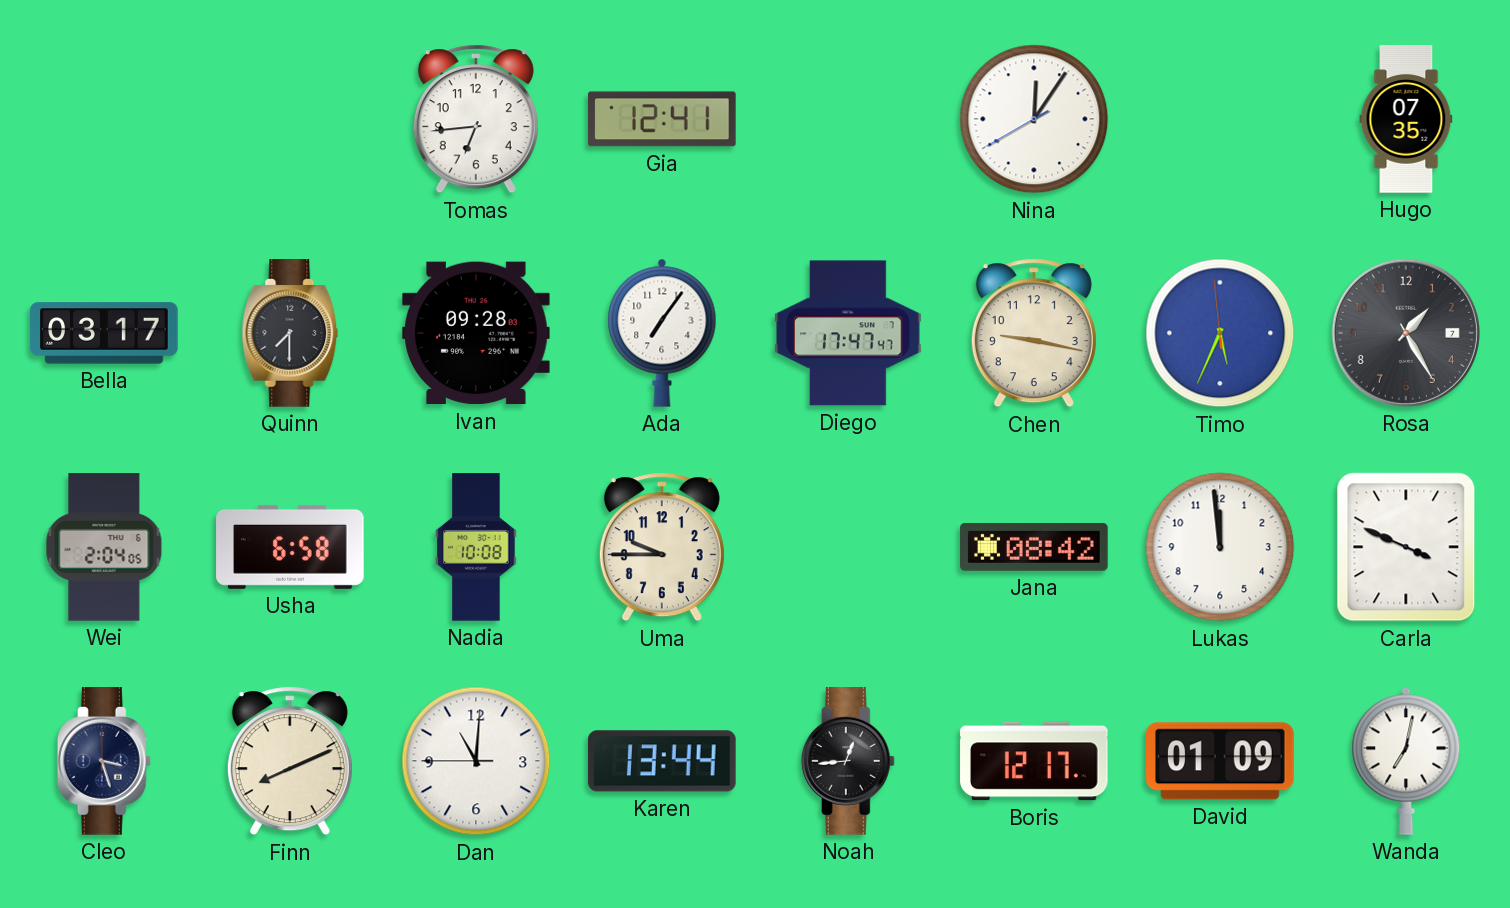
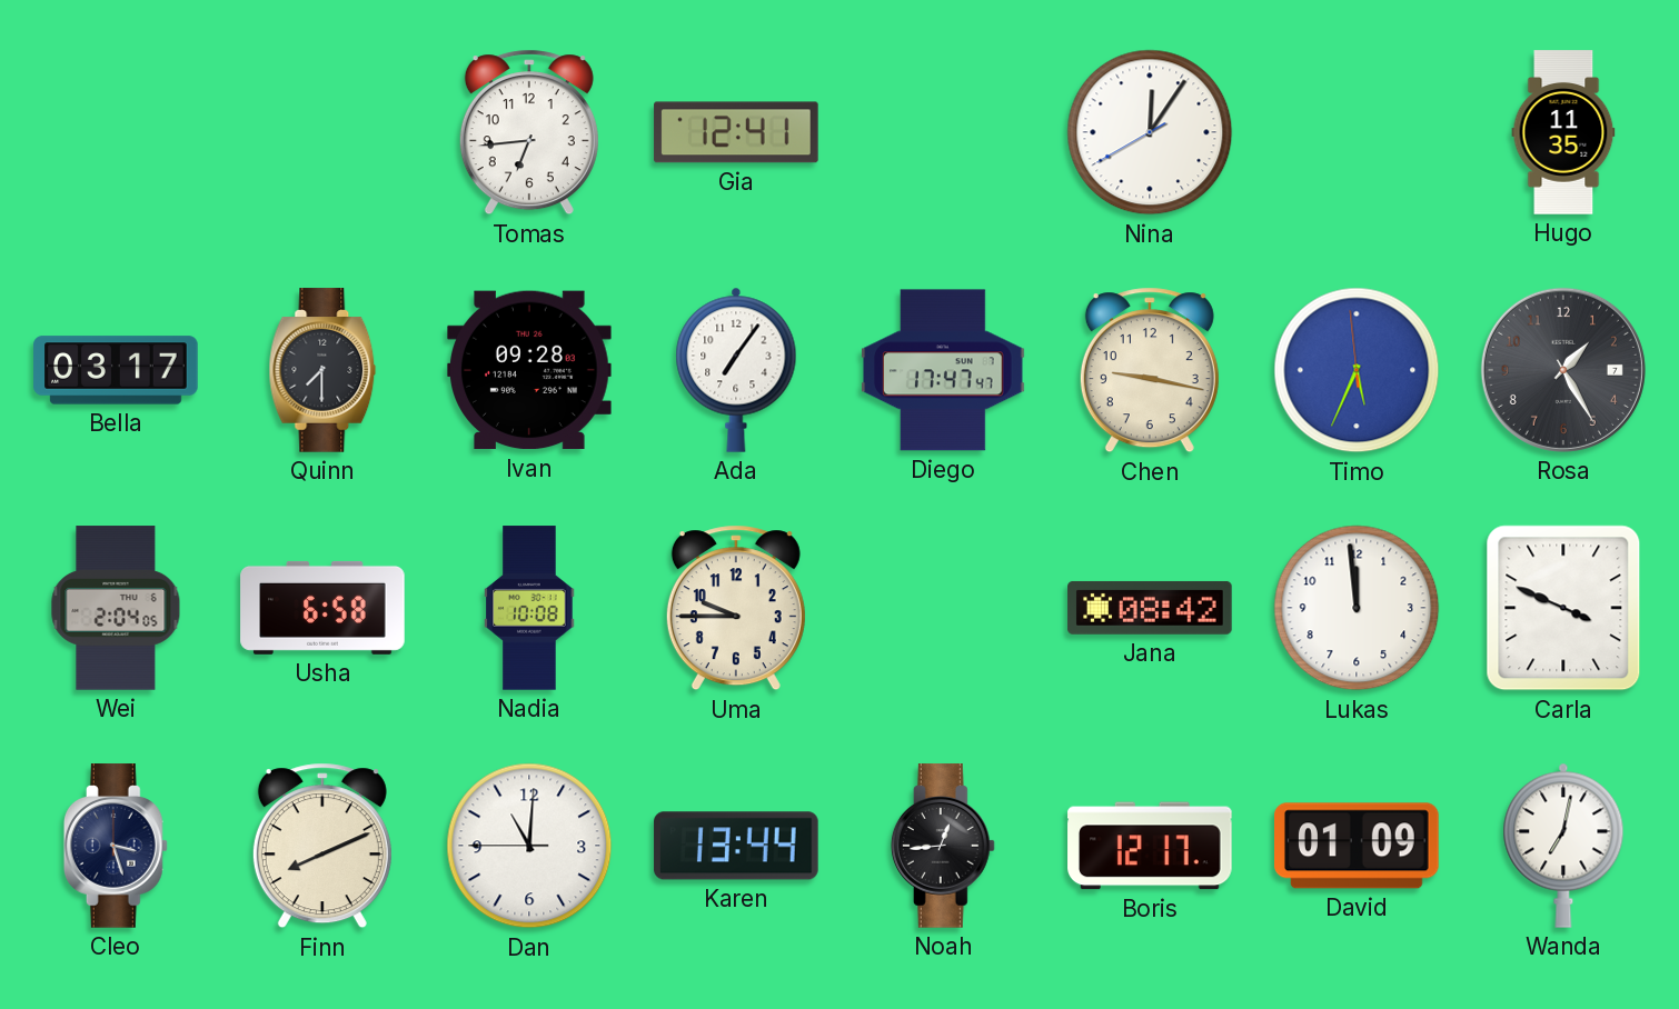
Hugo: 07:35 -> 11:35
